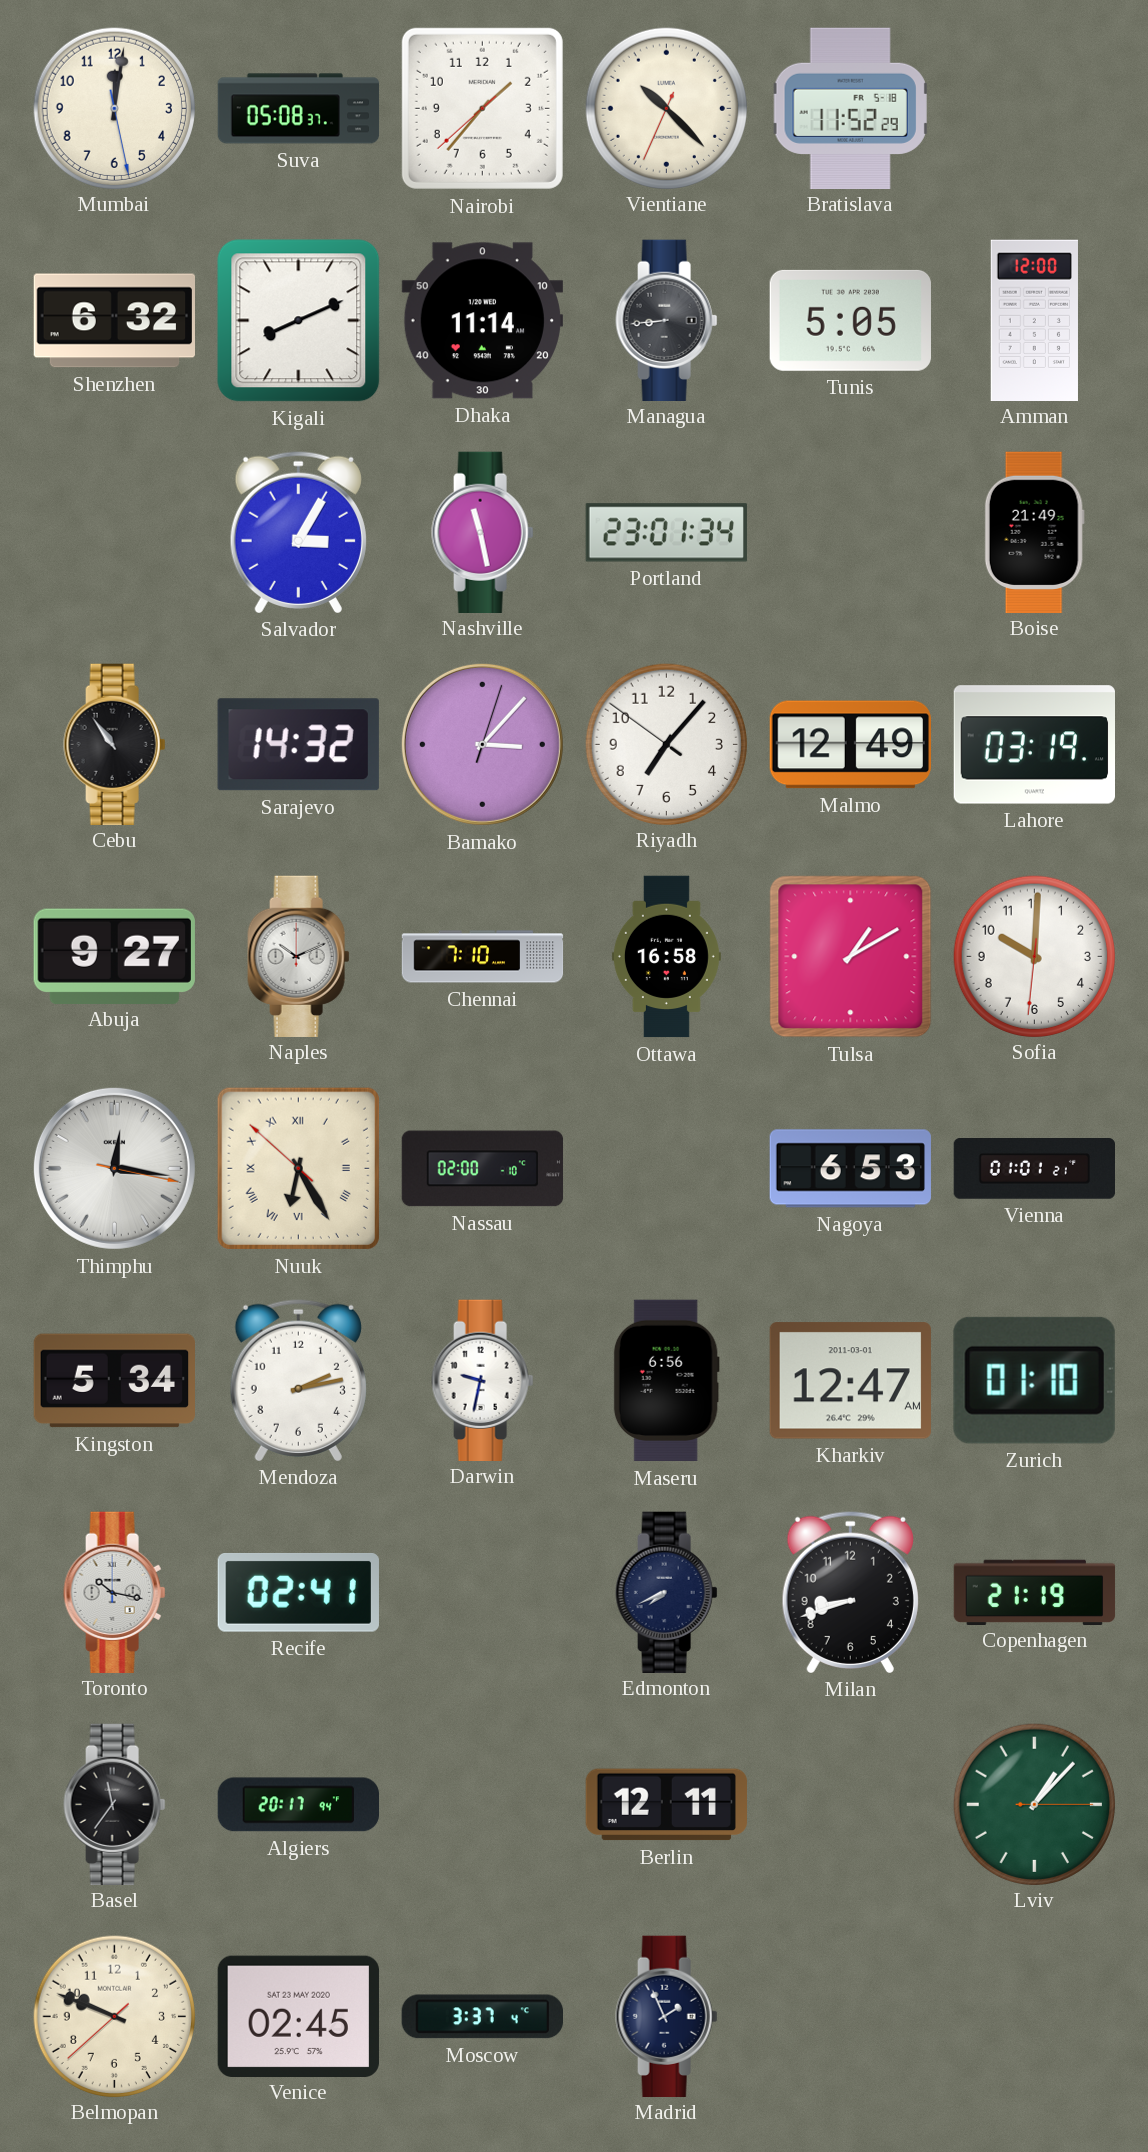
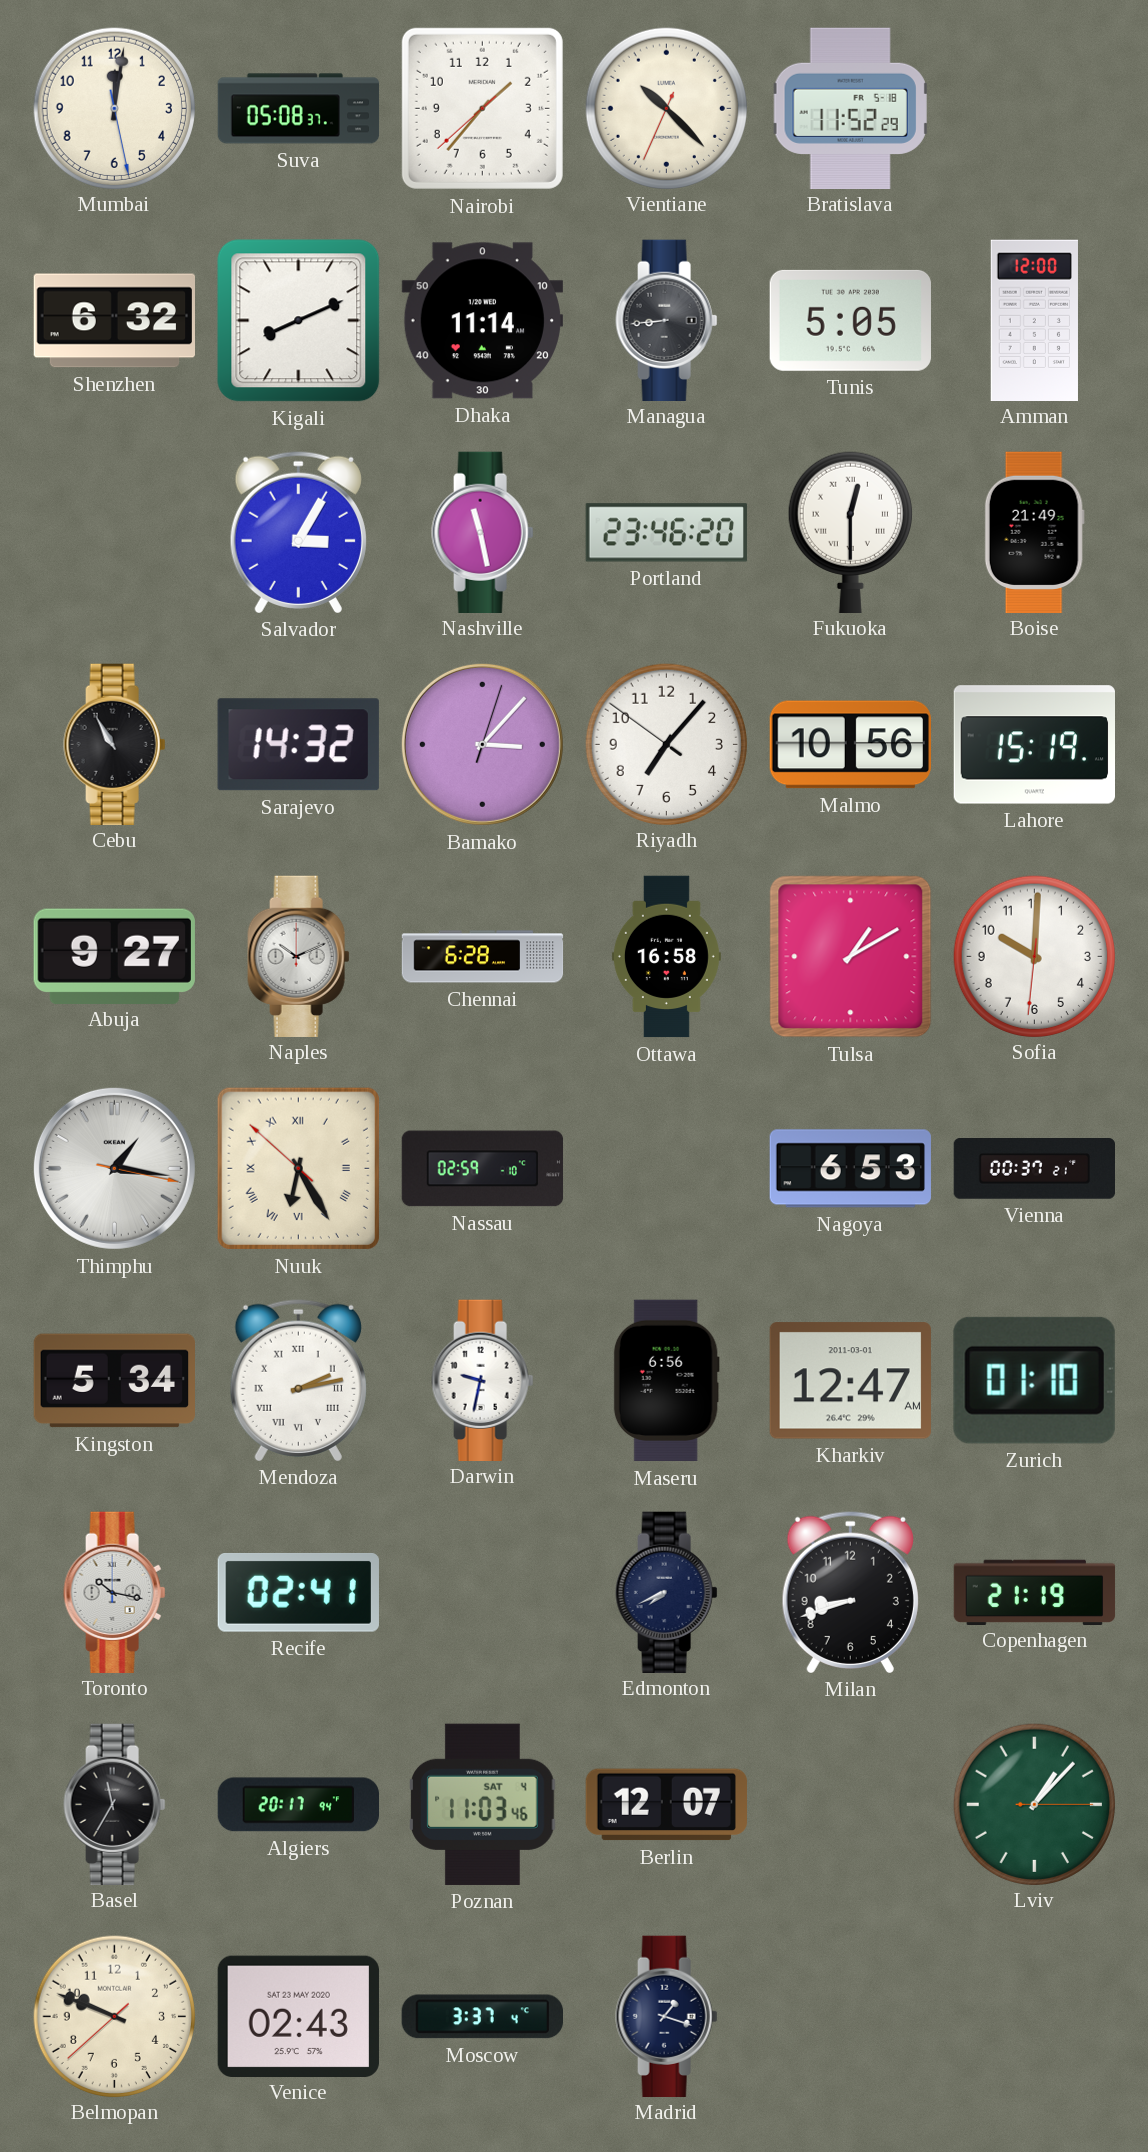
Portland: 23:01 -> 23:46
Fukuoka: none -> 12:30
Cebu: 10:54 -> 10:55
Malmo: 12:49 -> 10:56
Lahore: 03:19 -> 15:19
Chennai: 7:10 -> 6:28
Thimphu: 12:16 -> 1:16
Nassau: 02:00 -> 02:59
Vienna: 01:01 -> 00:37
Mendoza numerals: Arabic -> Roman
Basel: 11:36 -> 11:35
Poznan: none -> 11:03
Berlin: 12:11 -> 12:07
Venice: 02:45 -> 02:43
Madrid: 1:56 -> 1:18
